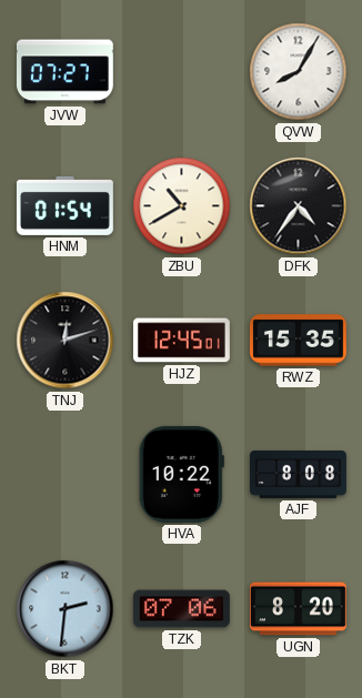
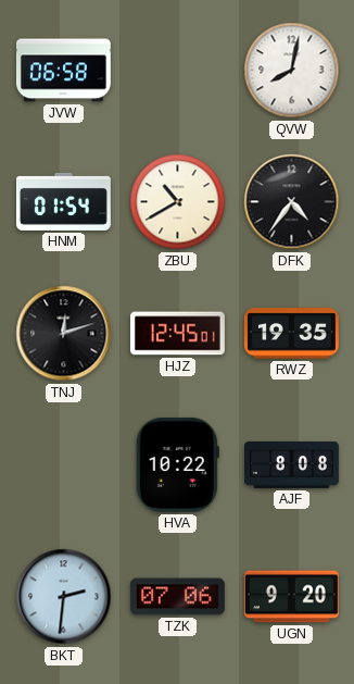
JVW: 07:27 -> 06:58
QVW: 8:05 -> 8:02
RWZ: 15:35 -> 19:35
UGN: 8:20 -> 9:20
